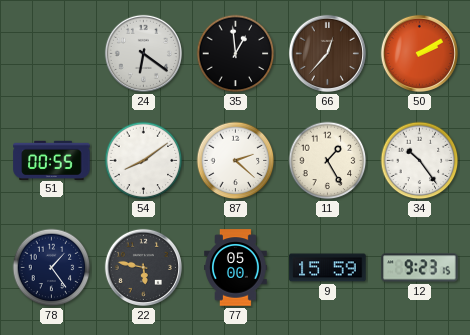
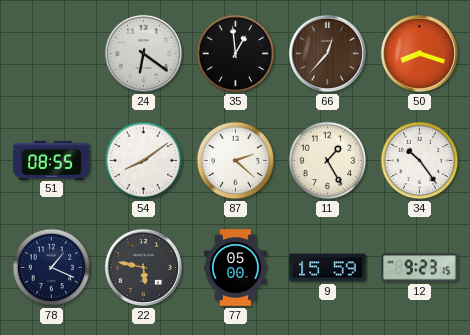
50: 2:10 -> 8:18
51: 00:55 -> 08:55
78: 1:24 -> 1:19
